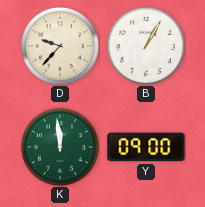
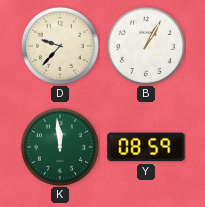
Y: 09:00 -> 08:59
